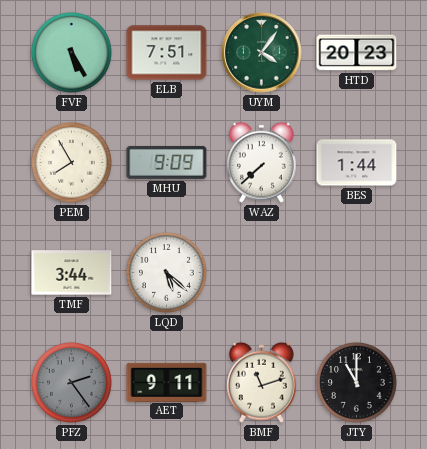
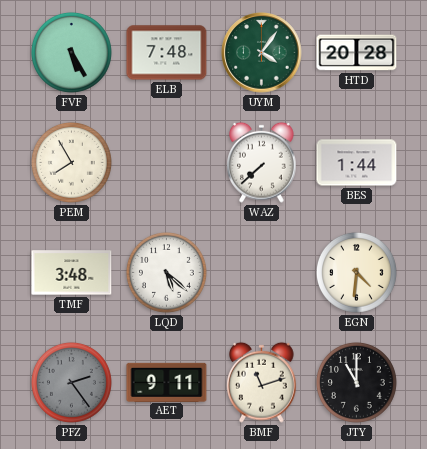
ELB: 7:51 -> 7:48
HTD: 20:23 -> 20:28
MHU: 9:09 -> none
TMF: 3:44 -> 3:48
EGN: none -> 4:31
